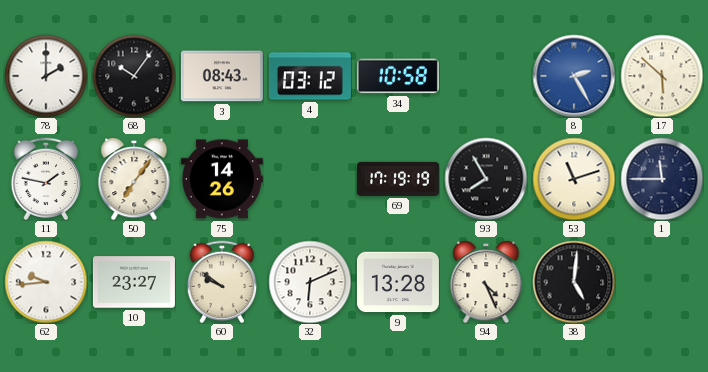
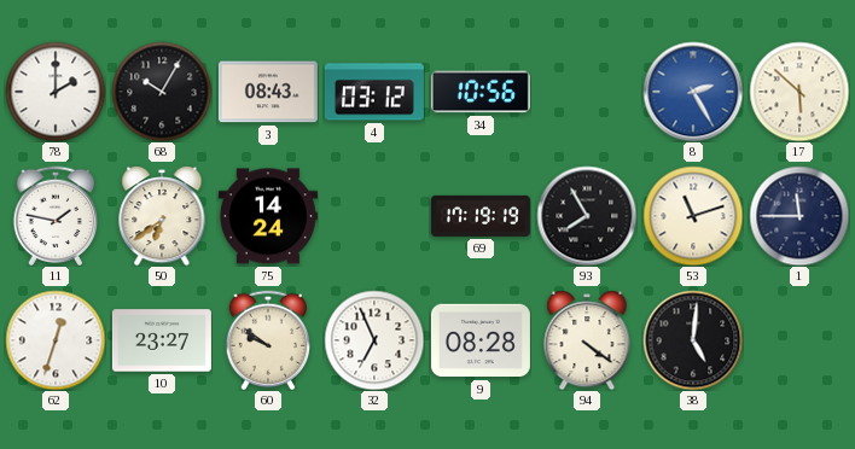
68: 10:06 -> 10:05
34: 10:58 -> 10:56
50: 7:06 -> 6:39
75: 14:26 -> 14:24
62: 9:44 -> 12:33
32: 6:11 -> 6:56
9: 13:28 -> 08:28
94: 4:26 -> 4:21
